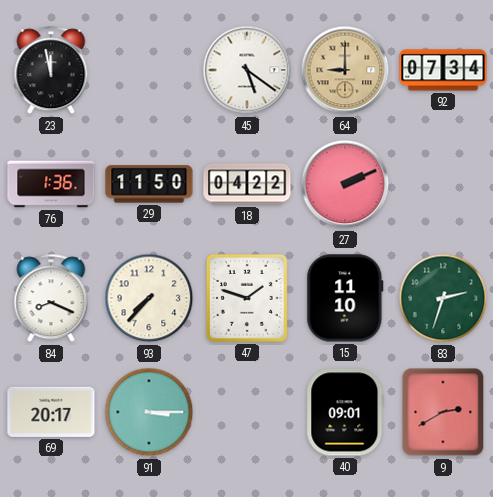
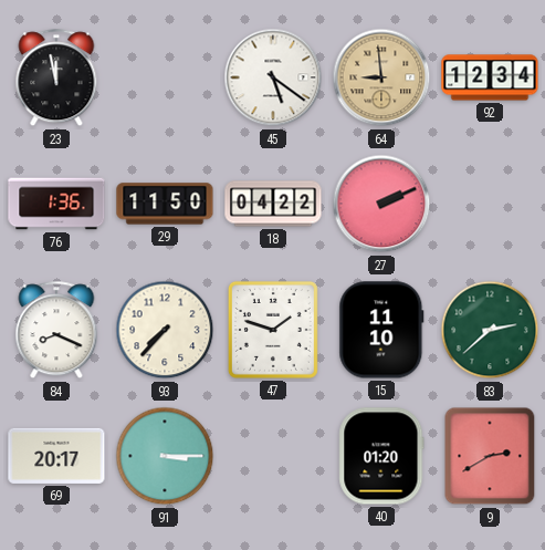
64: 9:00 -> 8:59
92: 07:34 -> 12:34
83: 2:33 -> 2:38
40: 09:01 -> 01:20
